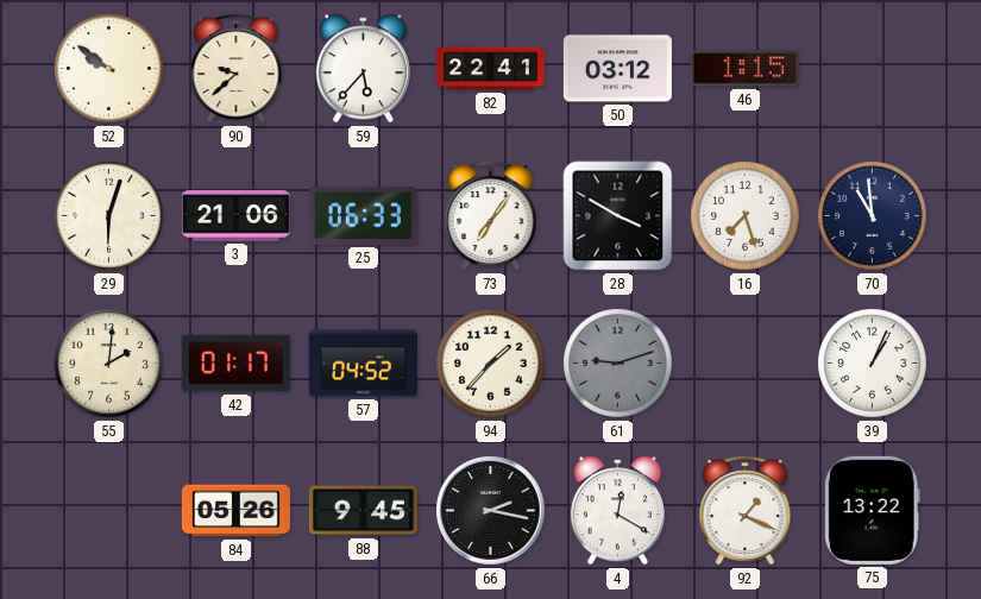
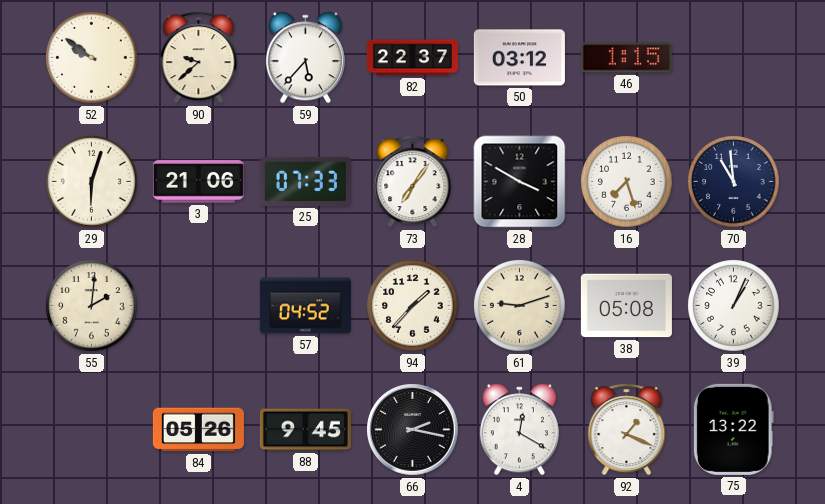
82: 22:41 -> 22:37
25: 06:33 -> 07:33
42: 01:17 -> none
61 dial: grey -> cream
38: none -> 05:08
